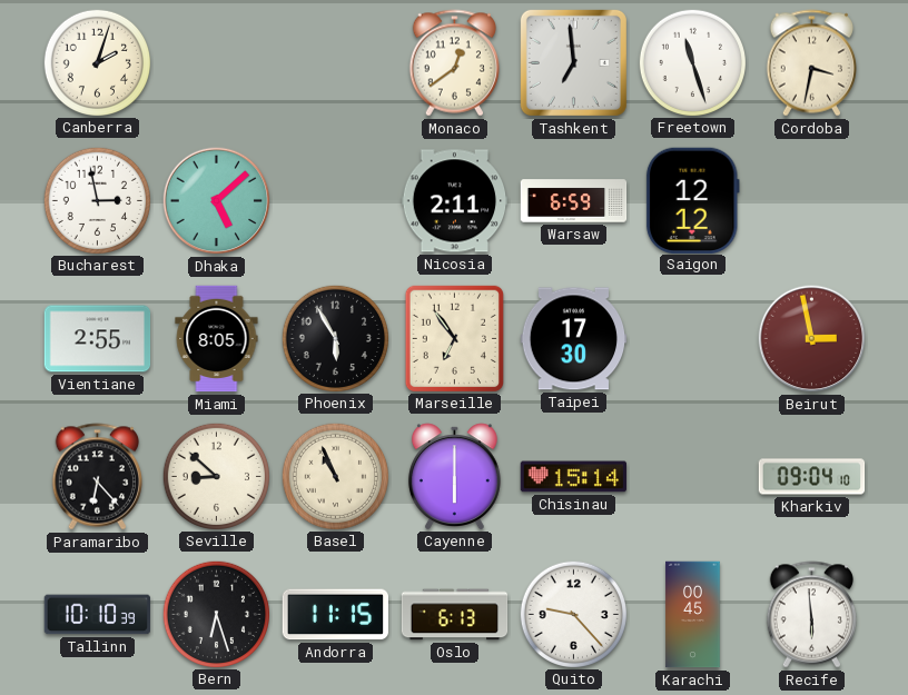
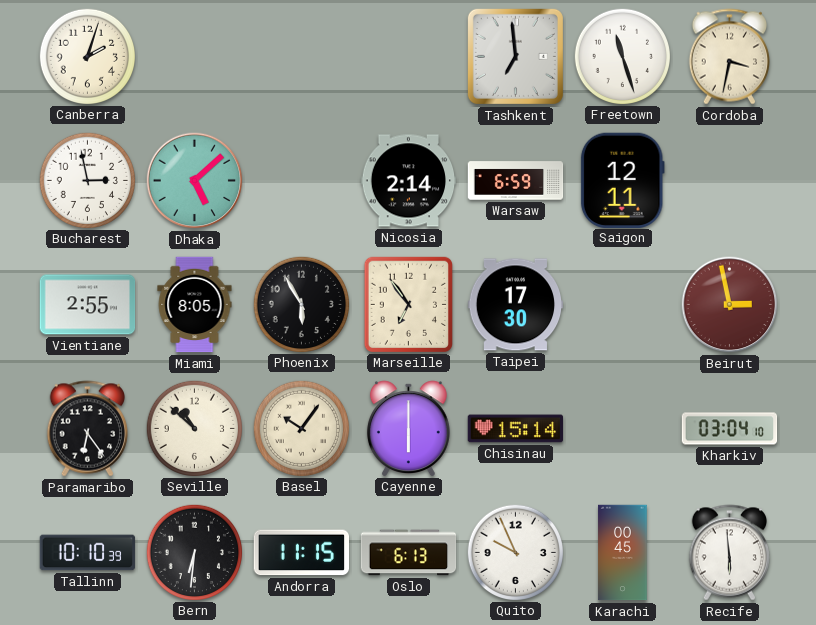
Monaco: 12:39 -> none
Nicosia: 2:11 -> 2:14
Saigon: 12:12 -> 12:11
Paramaribo: 6:23 -> 6:24
Seville: 8:52 -> 10:52
Basel: 10:56 -> 10:06
Kharkiv: 09:04 -> 03:04
Bern: 6:27 -> 6:31
Quito: 9:23 -> 9:56
